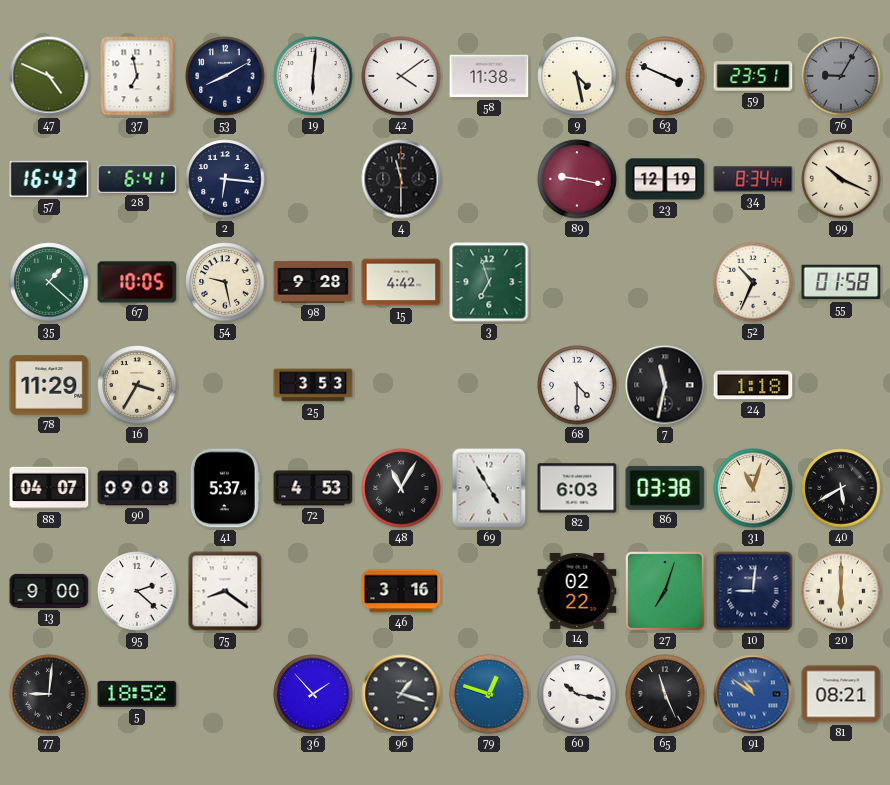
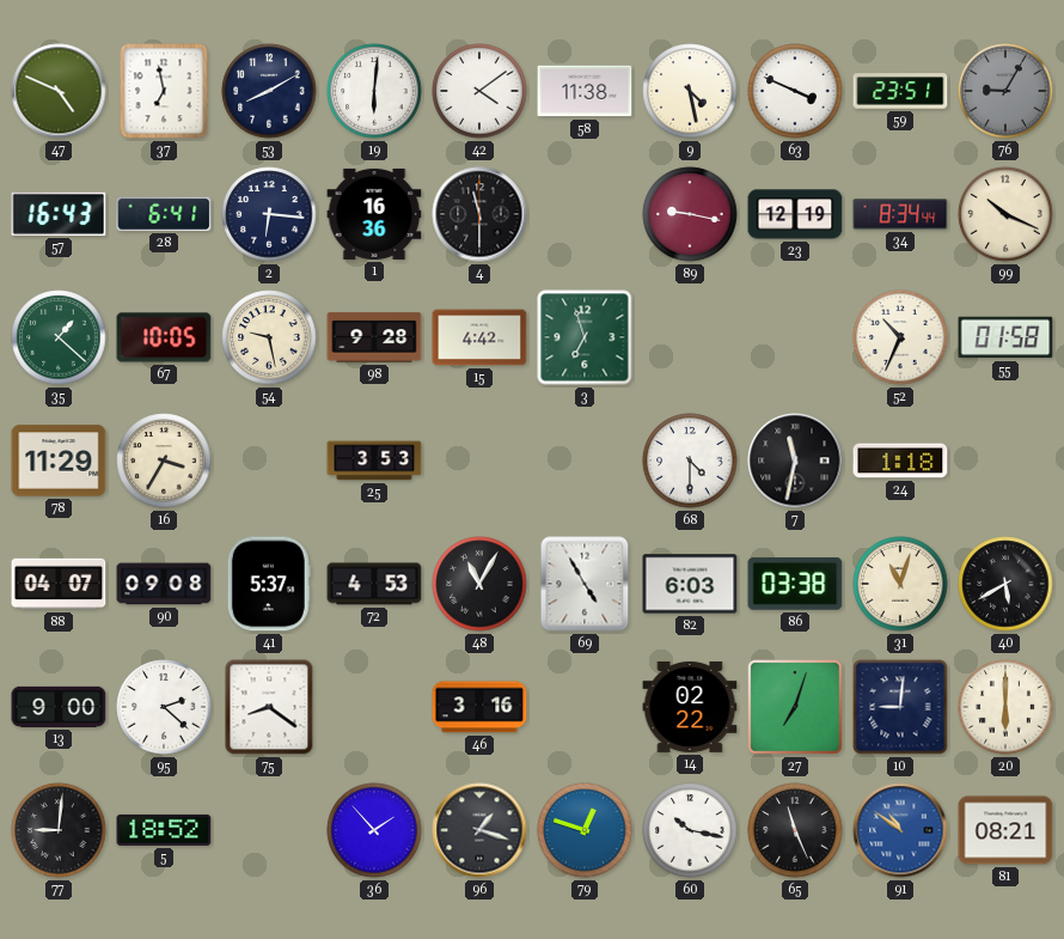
1: none -> 16:36
